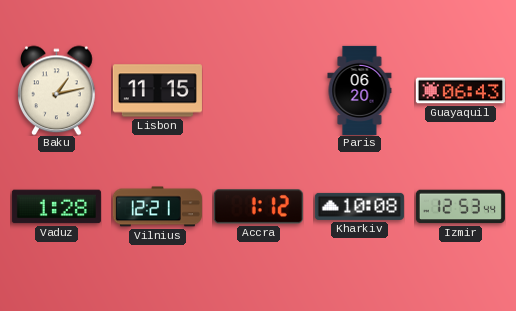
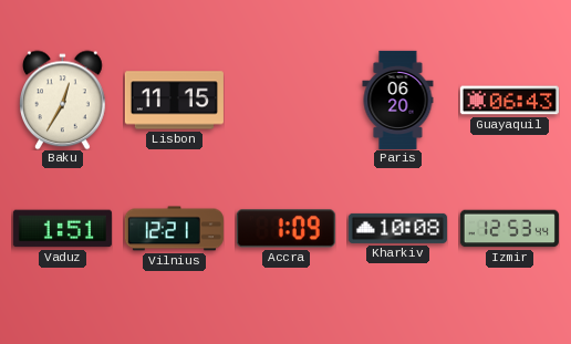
Baku: 1:13 -> 12:35
Vaduz: 1:28 -> 1:51
Accra: 1:12 -> 1:09
